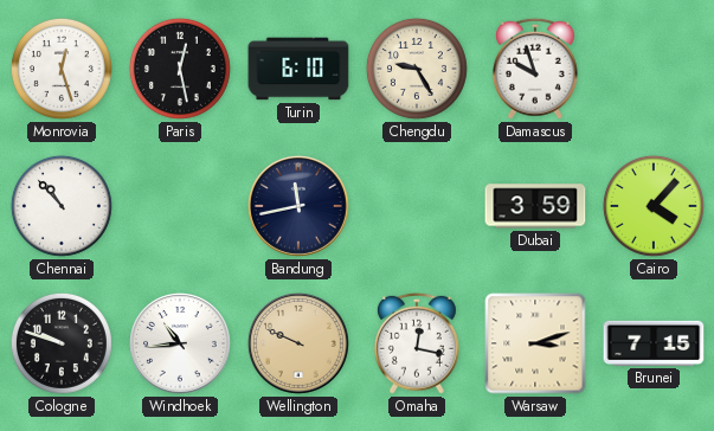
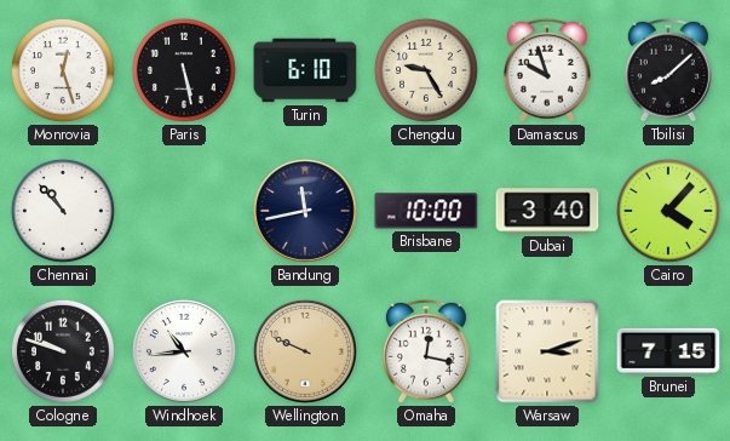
Paris: 12:28 -> 5:28
Tbilisi: none -> 8:08
Brisbane: none -> 10:00
Dubai: 3:59 -> 3:40
